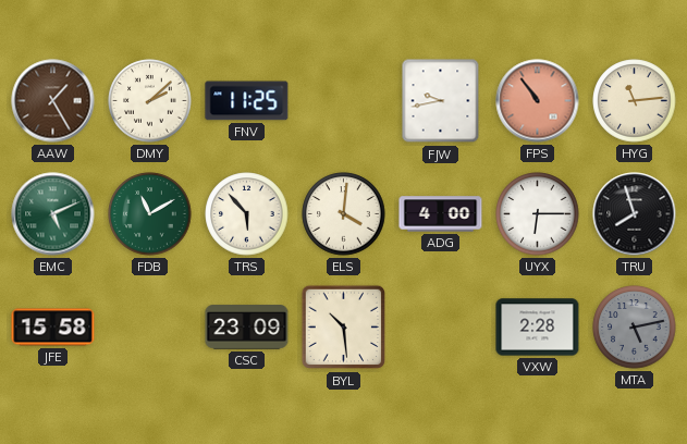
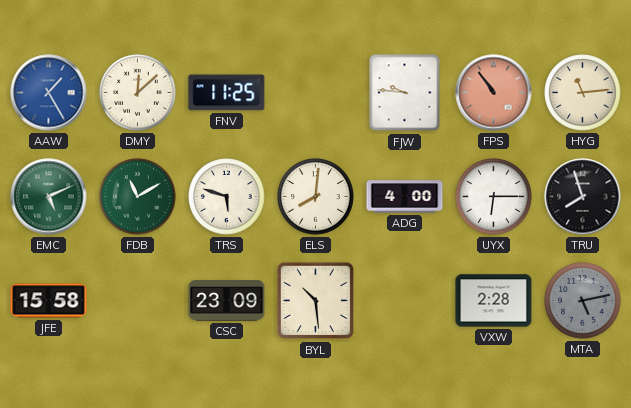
AAW dial: brown -> blue
DMY: 2:08 -> 12:08
FJW: 9:43 -> 9:46
TRS: 5:53 -> 5:48
ELS: 4:01 -> 8:01
